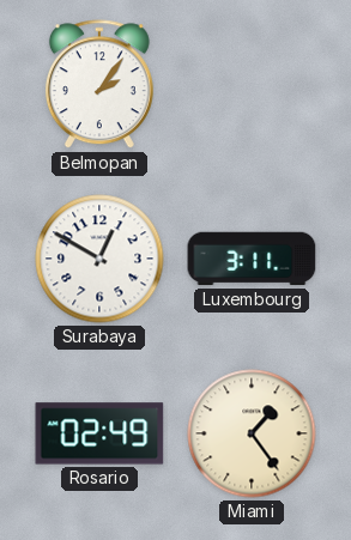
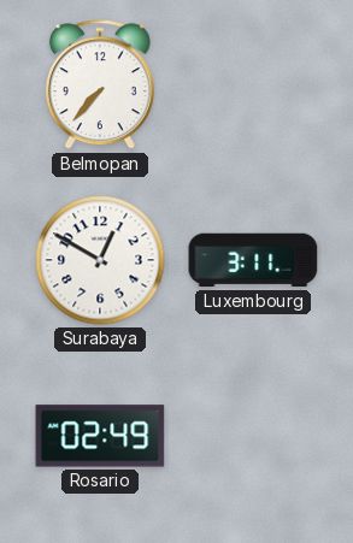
Belmopan: 2:06 -> 7:37
Miami: 1:24 -> none
